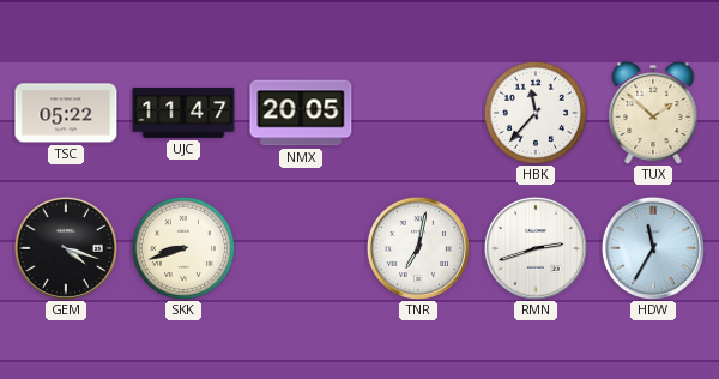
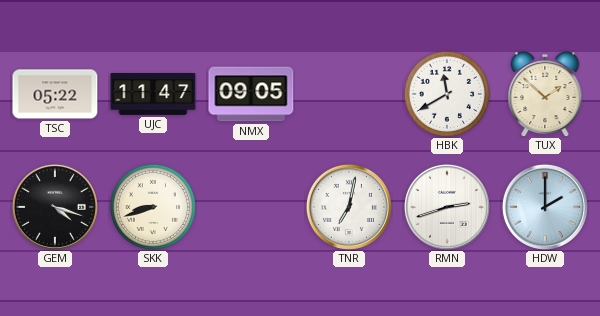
NMX: 20:05 -> 09:05
HBK: 11:37 -> 11:40
HDW: 11:35 -> 2:00
